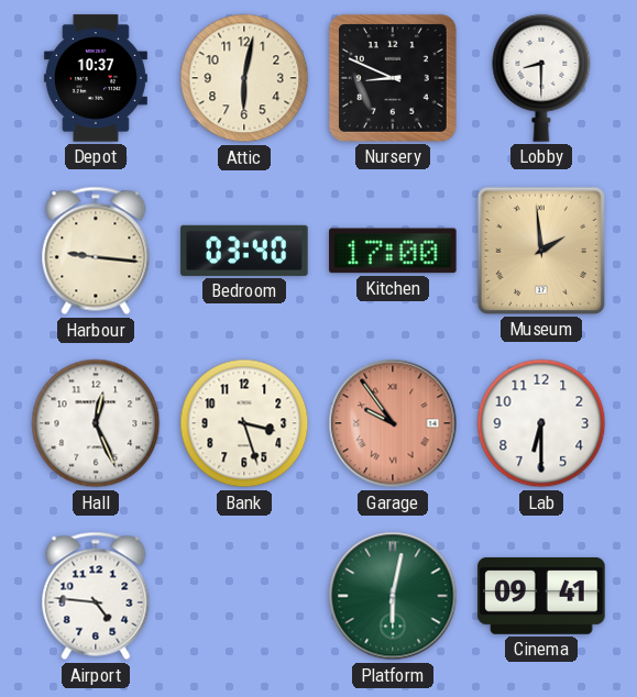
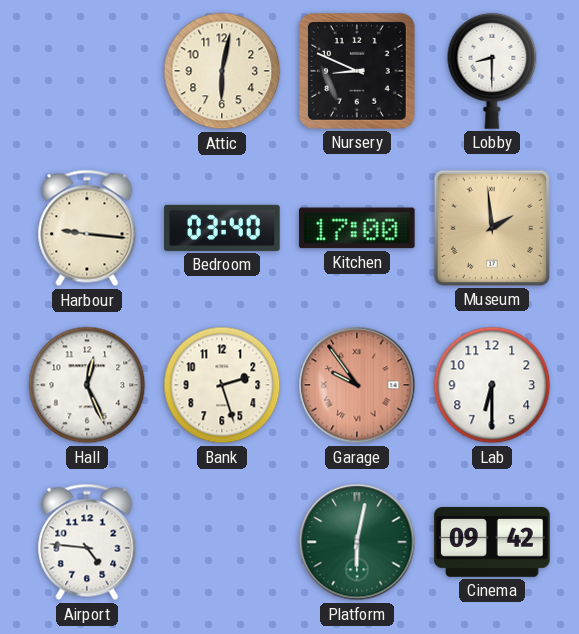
Depot: 10:37 -> none
Bank: 3:27 -> 2:27
Cinema: 09:41 -> 09:42
